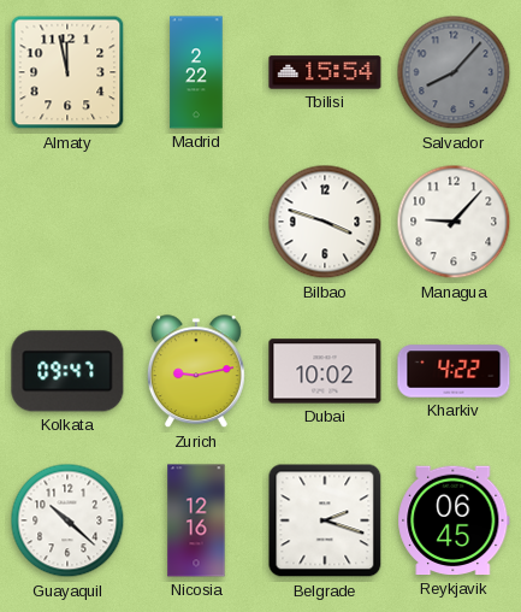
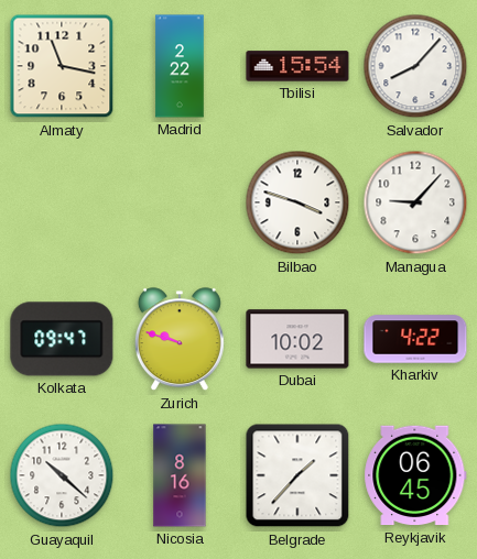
Almaty: 11:58 -> 11:17
Salvador dial: grey -> white
Zurich: 9:13 -> 9:48
Nicosia: 12:16 -> 8:16
Belgrade: 2:18 -> 1:37
